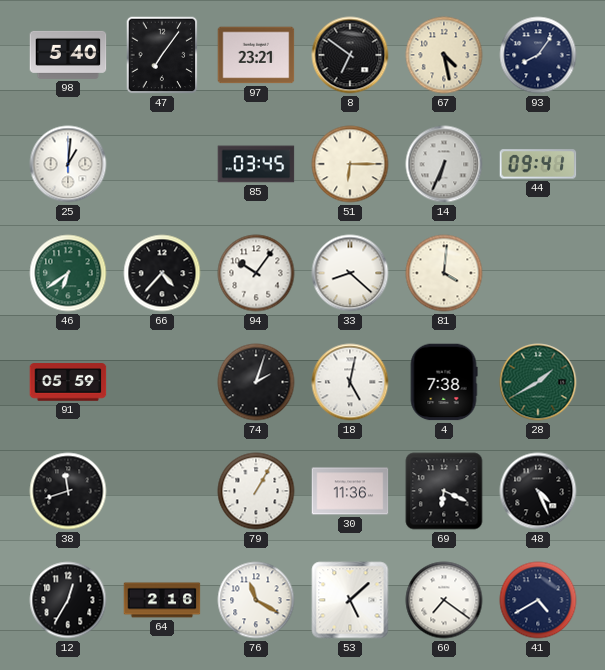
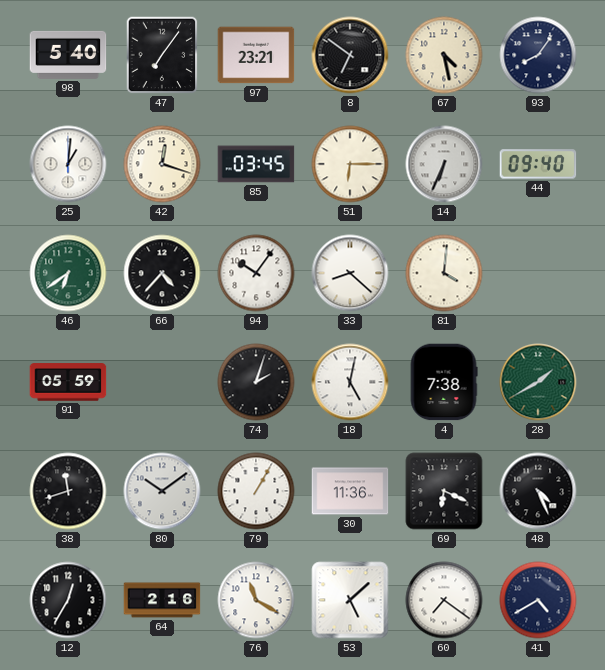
42: none -> 12:18
44: 09:41 -> 09:40
80: none -> 10:09
